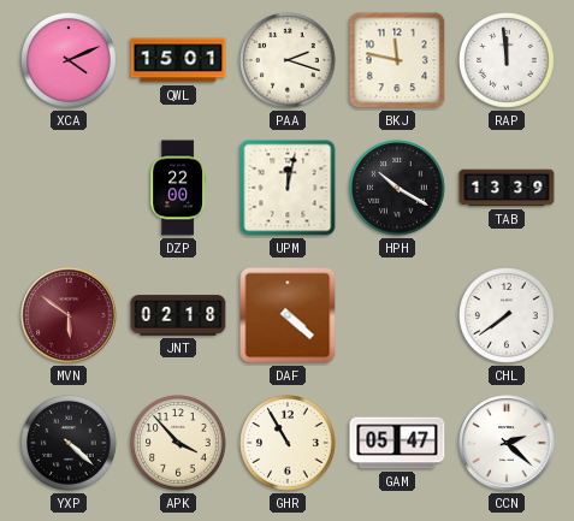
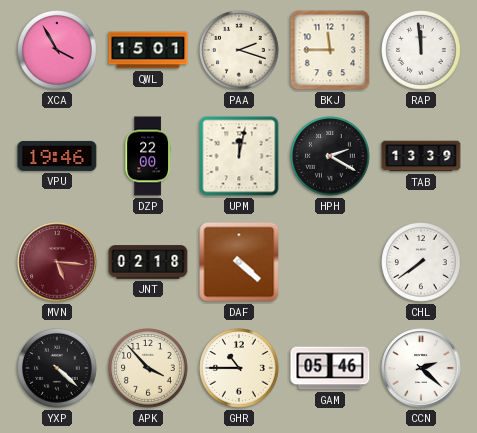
XCA: 4:11 -> 3:55
BKJ: 11:47 -> 11:45
VPU: none -> 19:46
HPH: 10:20 -> 2:20
MVN: 5:51 -> 5:16
GHR: 10:55 -> 10:45
GAM: 05:47 -> 05:46
